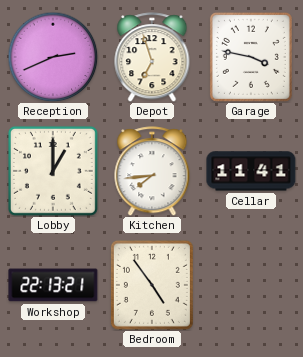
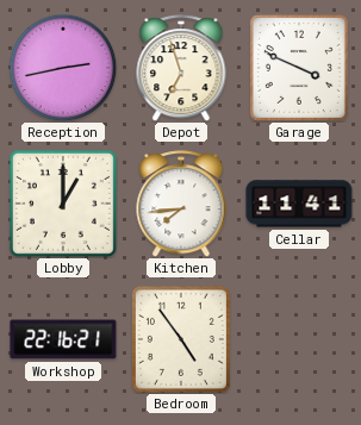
Reception: 2:41 -> 2:43
Garage: 3:47 -> 3:49
Workshop: 22:13 -> 22:16
